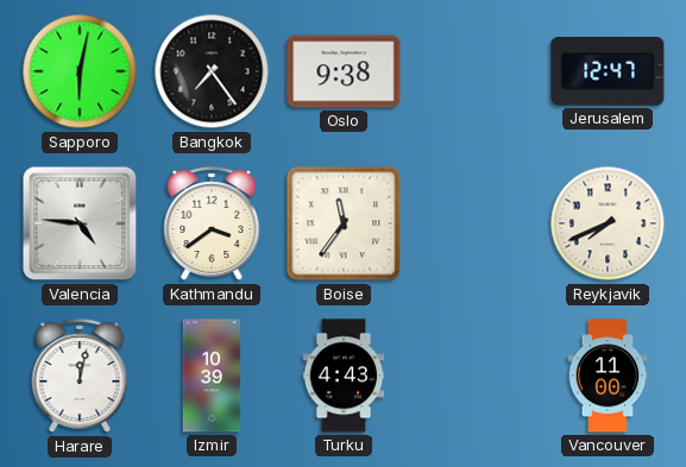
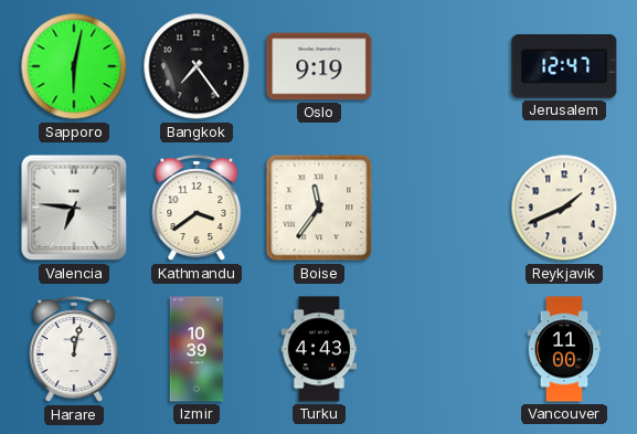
Oslo: 9:38 -> 9:19
Valencia: 4:46 -> 6:46
Reykjavik: 7:41 -> 1:41
